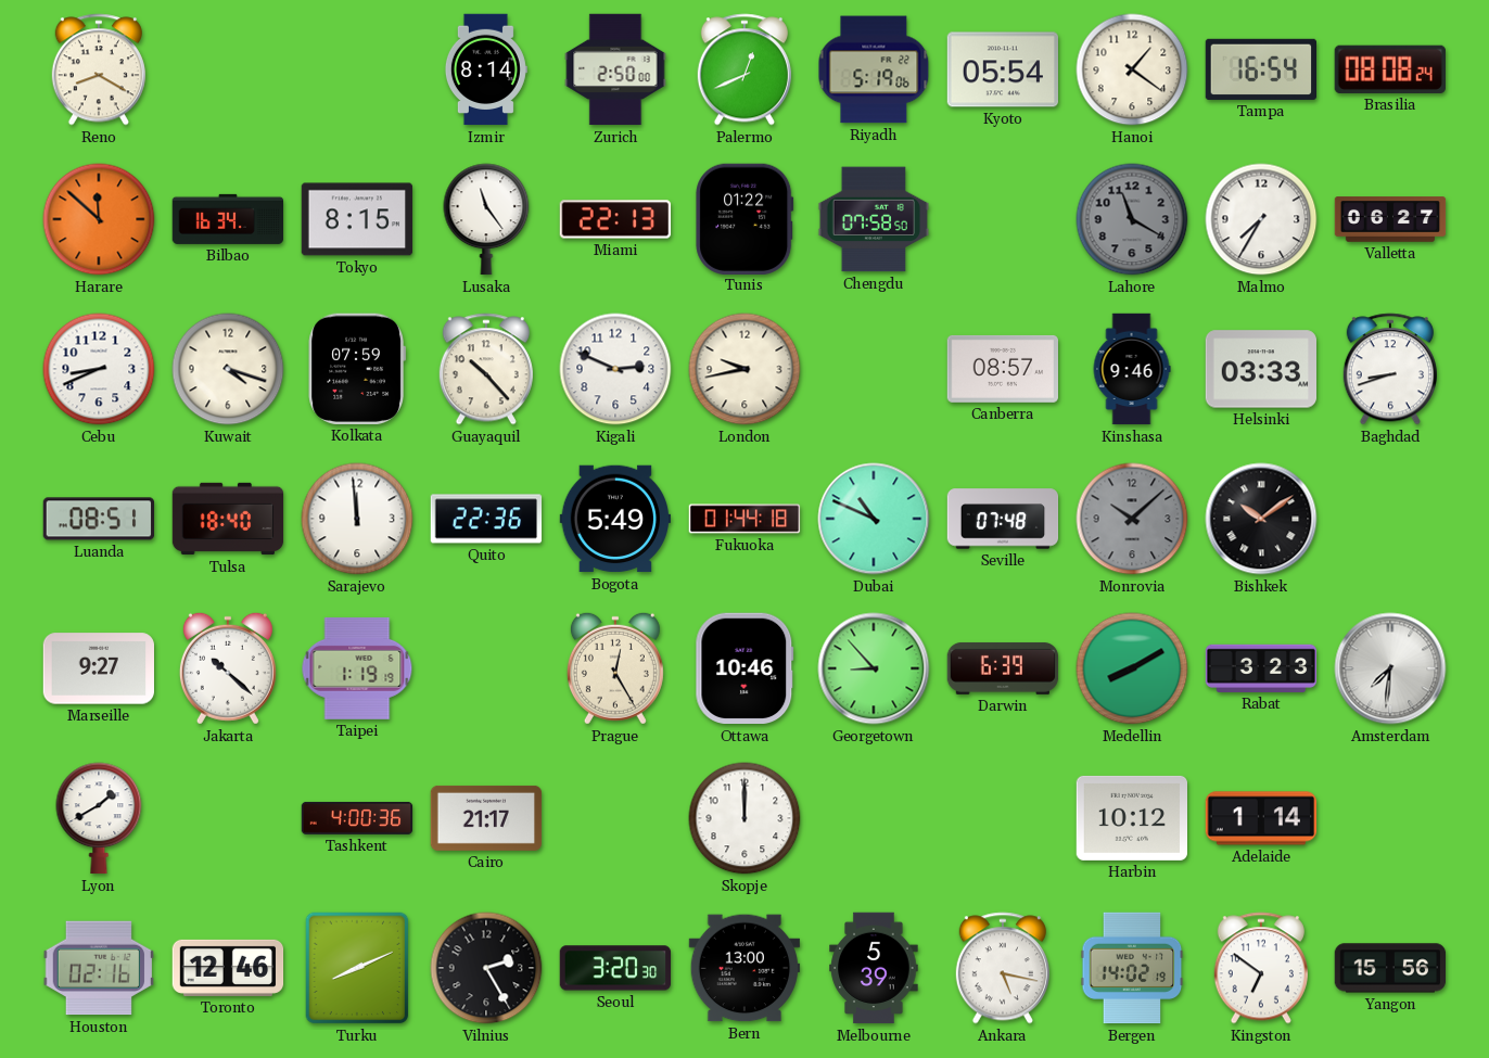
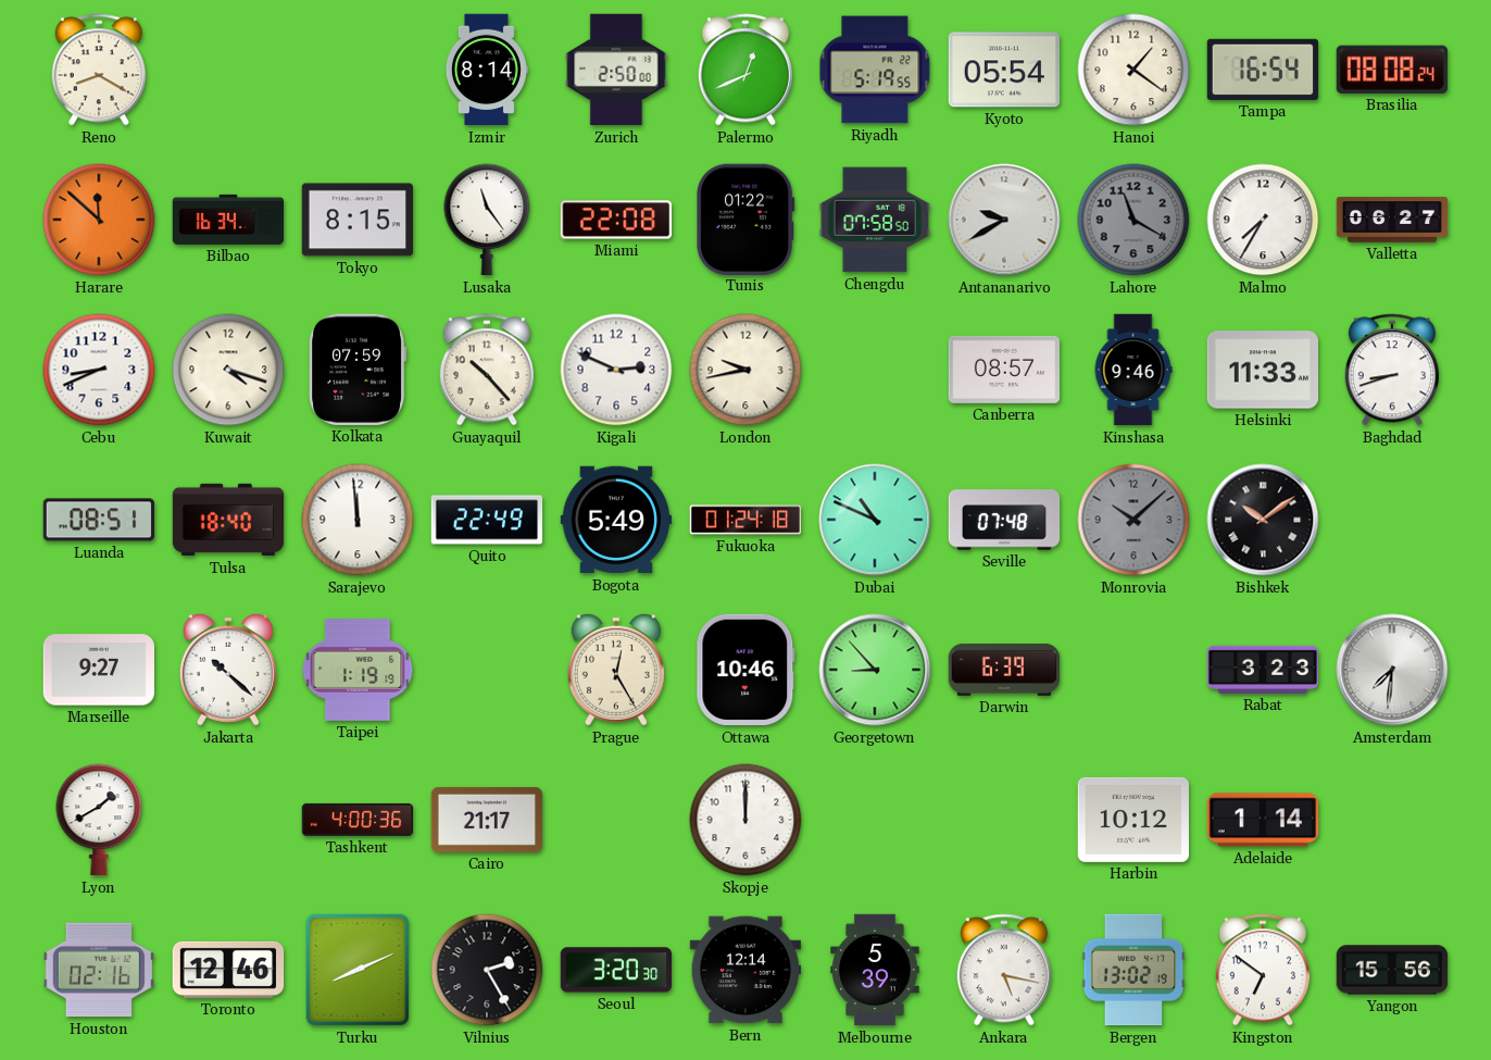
Riyadh: 5:19:06 -> 5:19:55
Miami: 22:13 -> 22:08
Antananarivo: none -> 9:40
Helsinki: 03:33 -> 11:33
Quito: 22:36 -> 22:49
Fukuoka: 01:44 -> 01:24
Medellin: 8:10 -> none
Bern: 13:00 -> 12:14
Bergen: 14:02 -> 13:02
